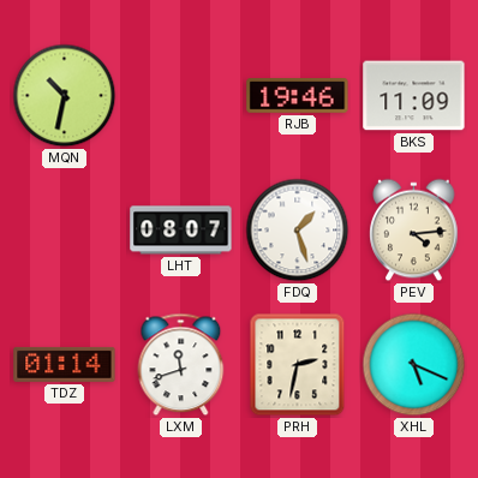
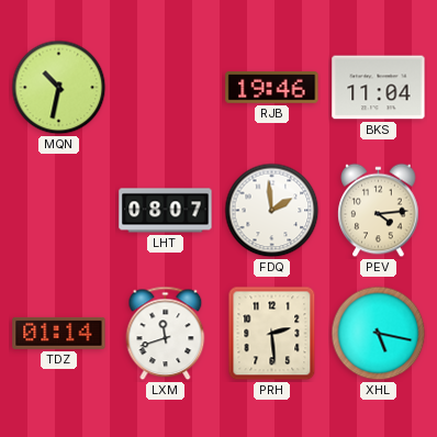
BKS: 11:09 -> 11:04
FDQ: 1:27 -> 1:59
PRH: 2:32 -> 2:29
XHL: 5:19 -> 5:17
